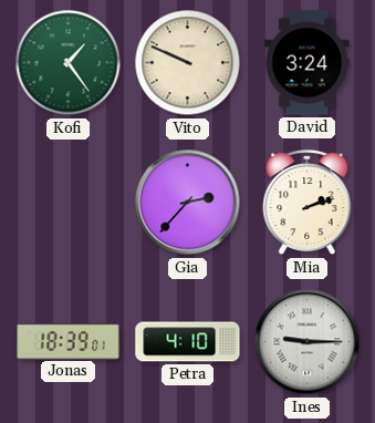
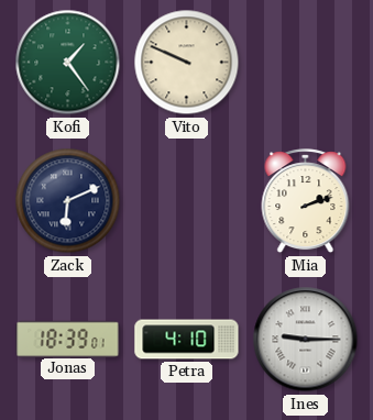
David: 3:24 -> none
Zack: none -> 6:11
Gia: 2:37 -> none
